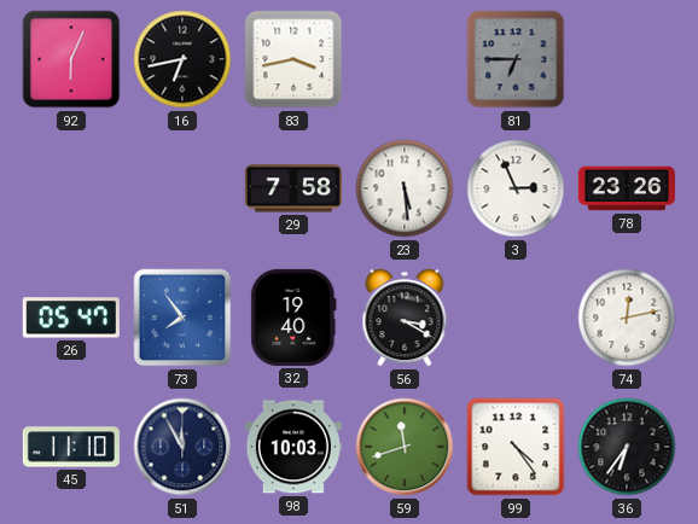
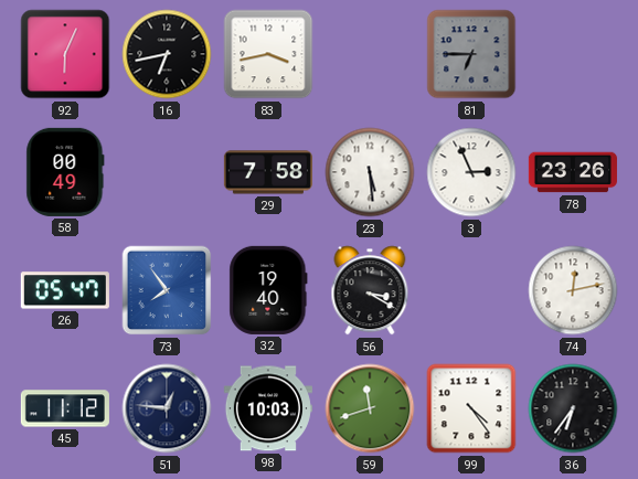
58: none -> 00:49
45: 11:10 -> 11:12
51: 11:55 -> 12:46
